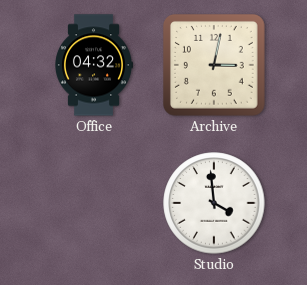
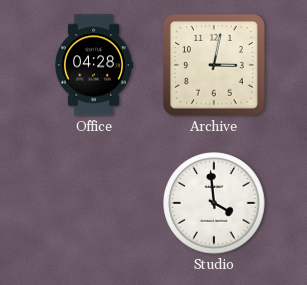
Office: 04:32 -> 04:28
